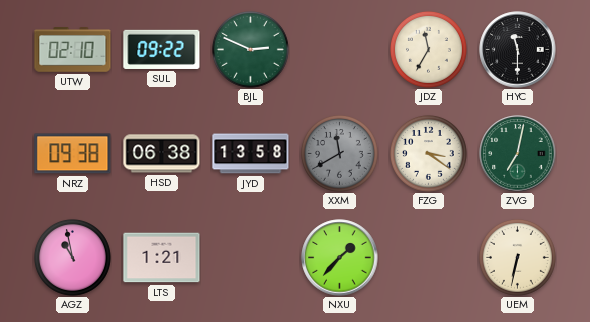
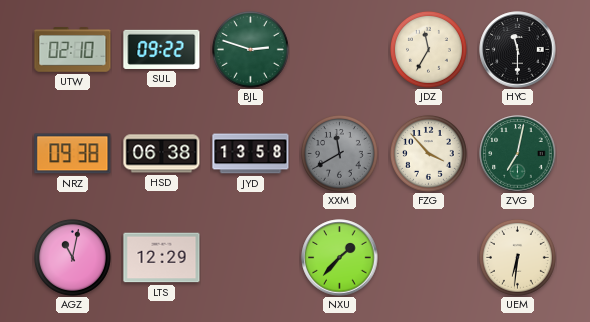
BJL: 2:49 -> 2:48
FZG: 3:21 -> 3:53
AGZ: 10:58 -> 11:02
LTS: 1:21 -> 12:29
UEM: 6:32 -> 6:31
